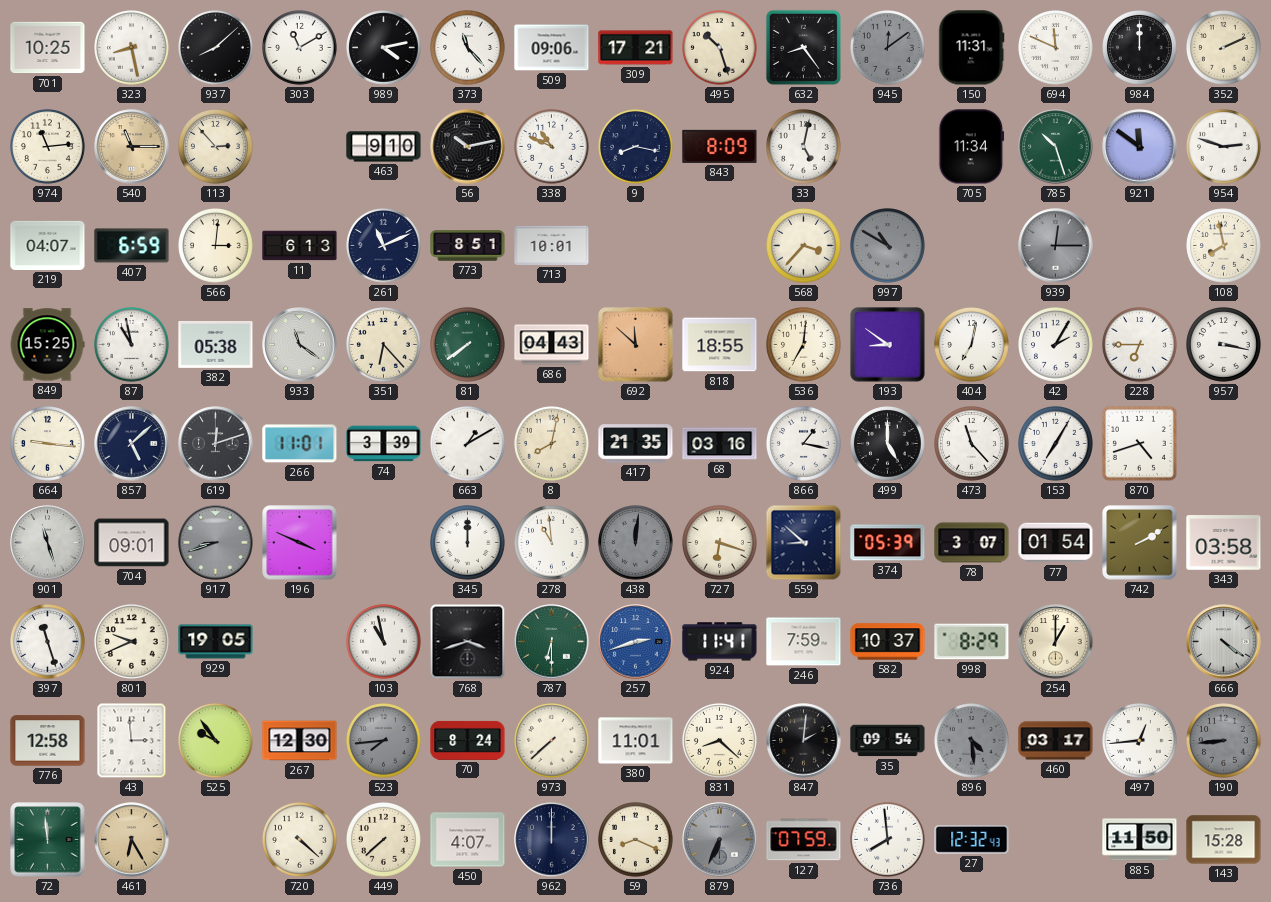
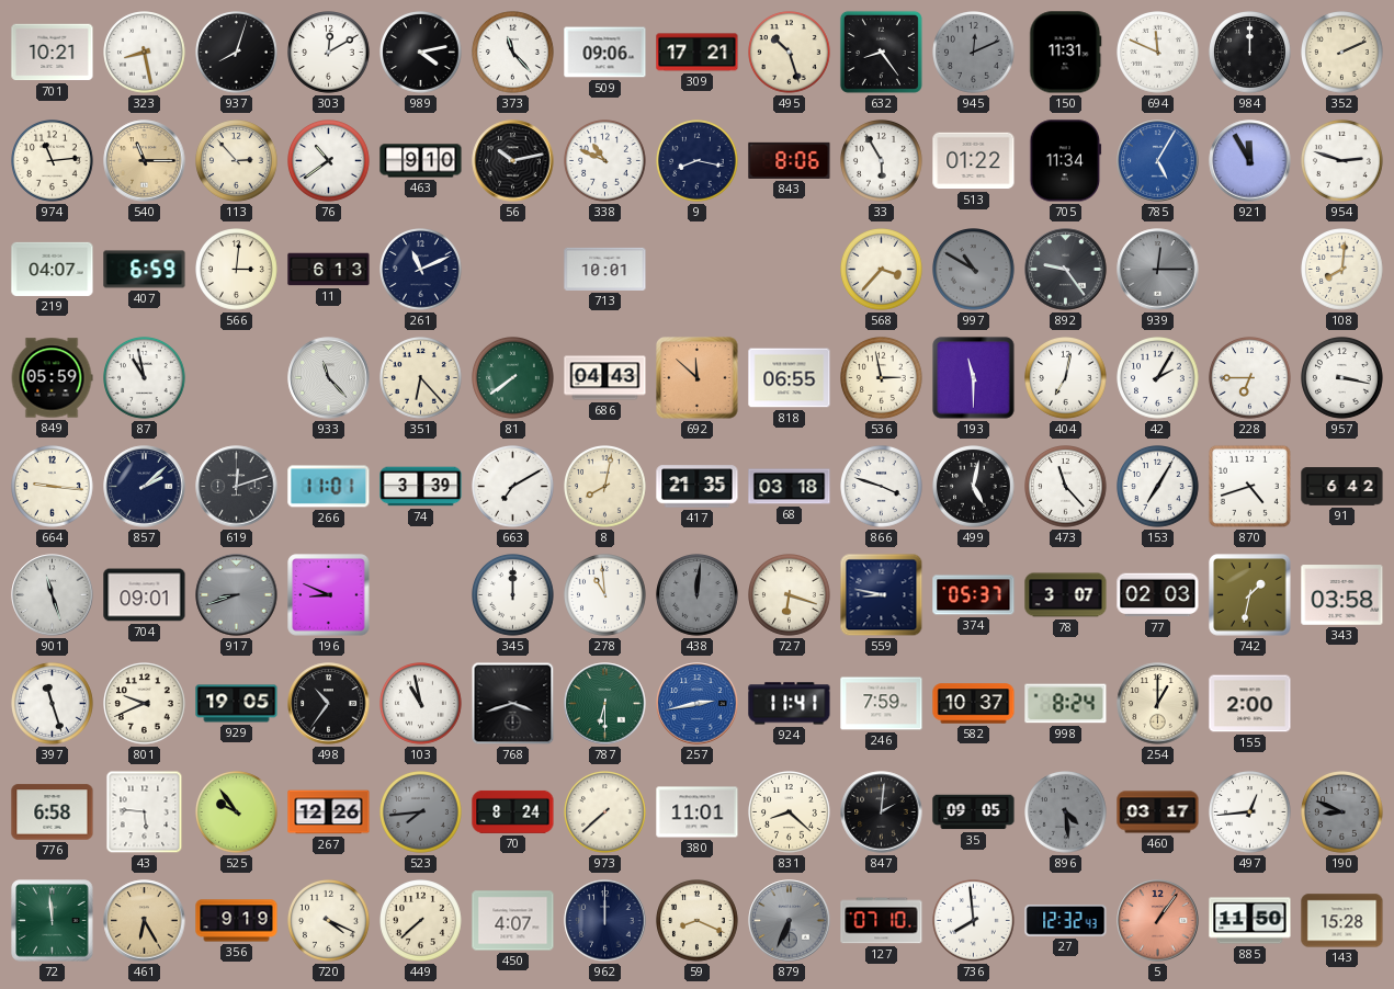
701: 10:25 -> 10:21
937: 8:08 -> 8:03
303: 11:10 -> 12:10
945: 12:09 -> 12:11
76: none -> 10:39
843: 8:09 -> 8:06
33: 5:02 -> 5:55
513: none -> 01:22
785: 10:27 -> 5:05
785 dial: green -> blue
921: 11:51 -> 11:55
773: 8:51 -> none
892: none -> 9:24
108: 7:58 -> 8:01
849: 15:25 -> 05:59
382: 05:38 -> none
933: 11:21 -> 11:23
818: 18:55 -> 06:55
536: 7:01 -> 2:58
193: 8:51 -> 11:30
857: 5:08 -> 2:08
663: 1:10 -> 7:10
68: 03:16 -> 03:18
866: 1:17 -> 3:48
499: 5:00 -> 5:02
91: none -> 6:42
196: 3:49 -> 8:49
559: 8:52 -> 8:47
374: 05:39 -> 05:37
77: 01:54 -> 02:03
742: 2:10 -> 1:32
498: none -> 10:36
257: 2:42 -> 2:43
998: 8:29 -> 8:24
155: none -> 2:00
666: 4:21 -> none
776: 12:58 -> 6:58
43: 2:59 -> 5:46
267: 12:30 -> 12:26
35: 09:54 -> 09:05
190: 8:44 -> 8:49
356: none -> 9:19
720: 4:22 -> 4:19
127: 07:59 -> 07:10
5: none -> 1:06
